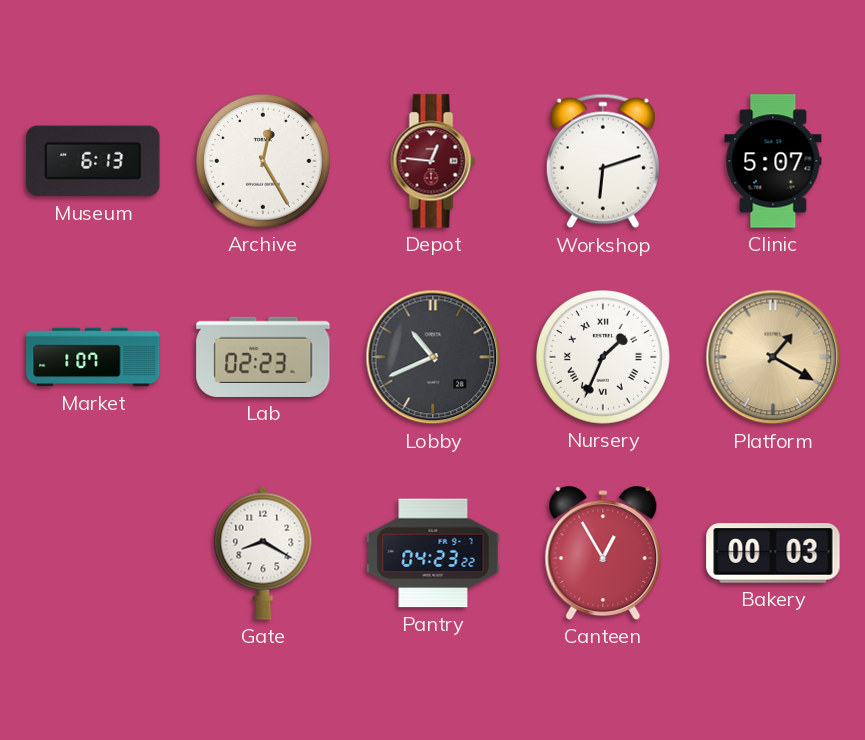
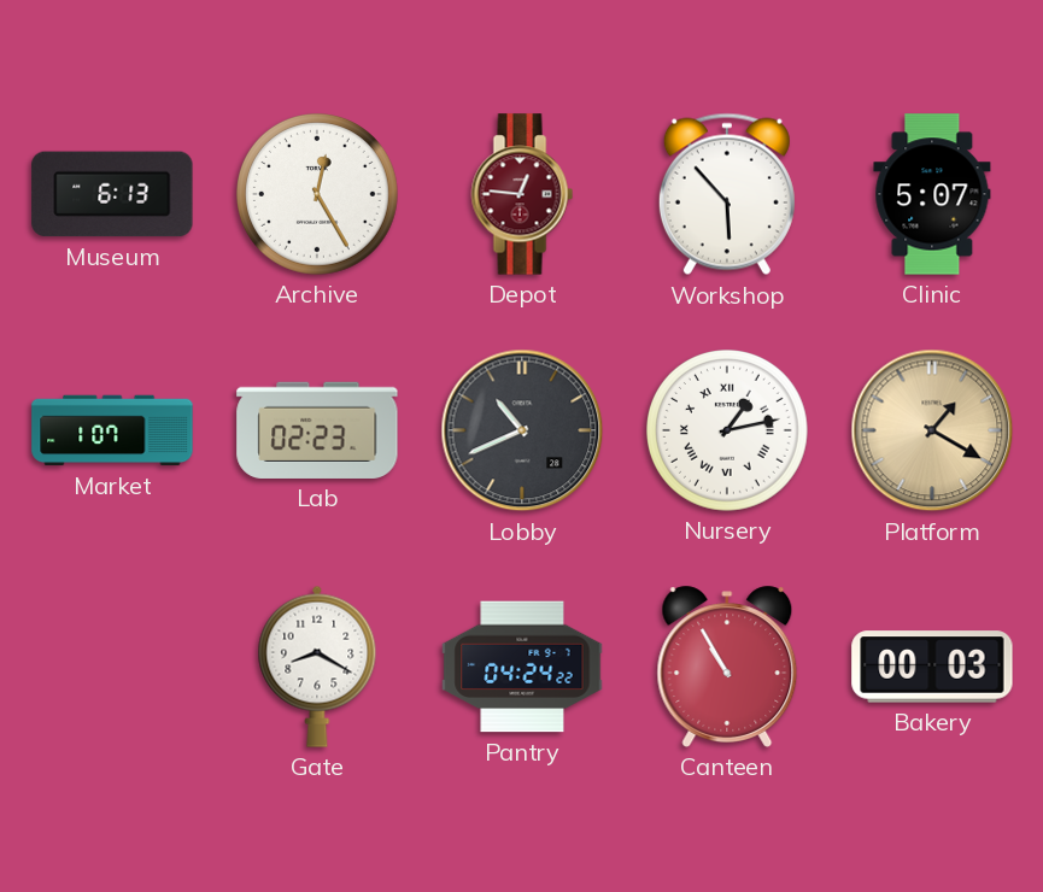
Workshop: 6:12 -> 5:53
Nursery: 1:34 -> 1:13
Pantry: 04:23 -> 04:24
Canteen: 12:55 -> 10:55
